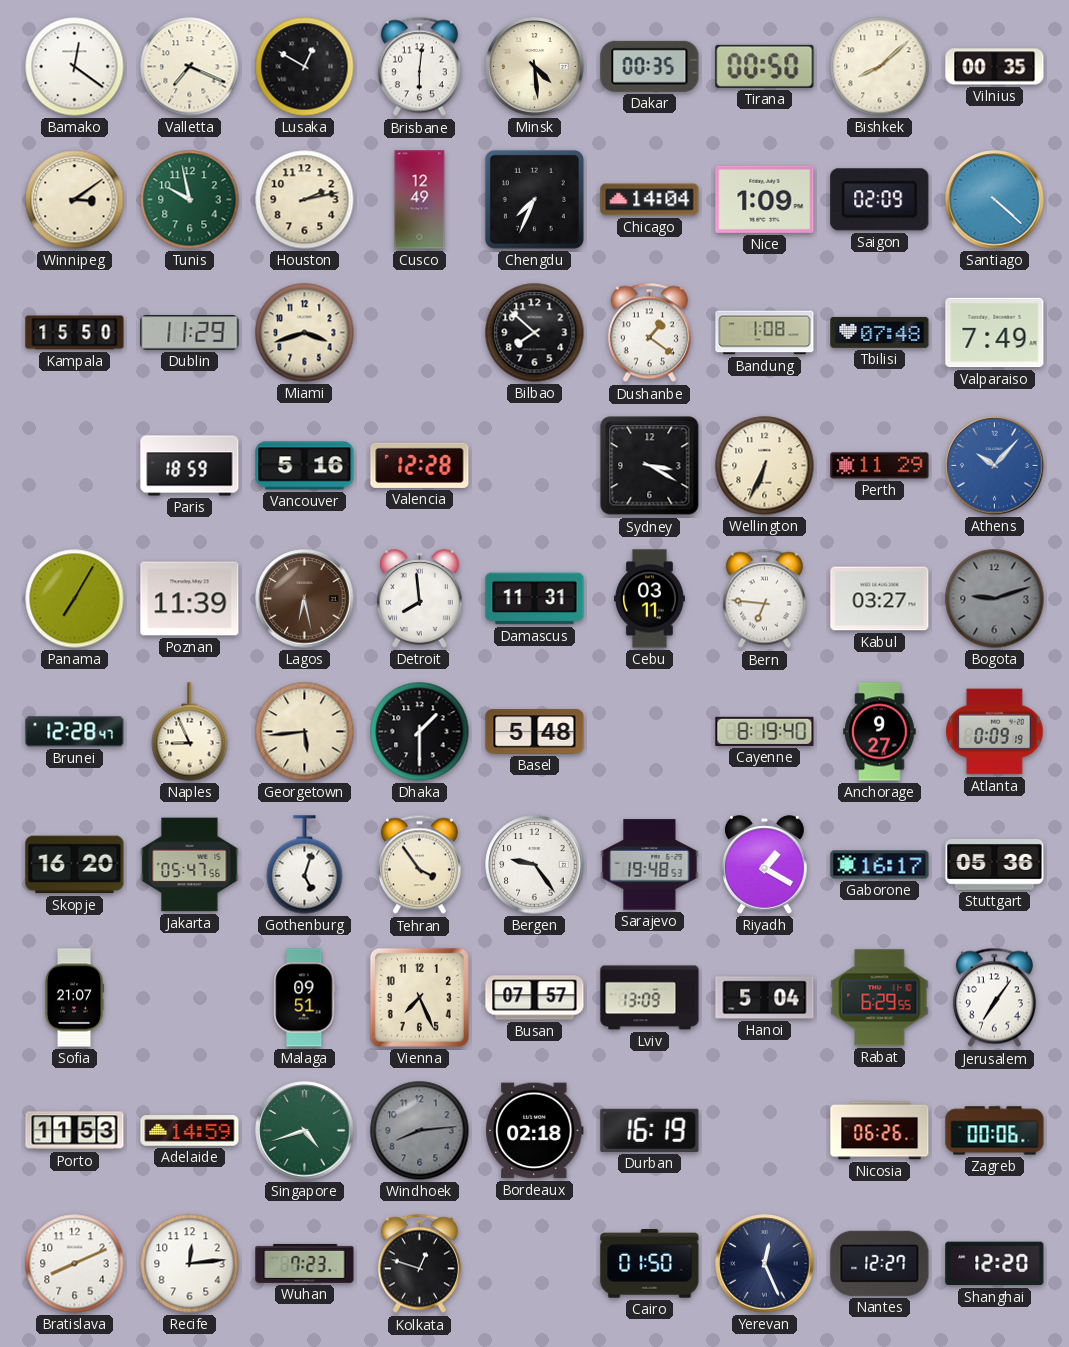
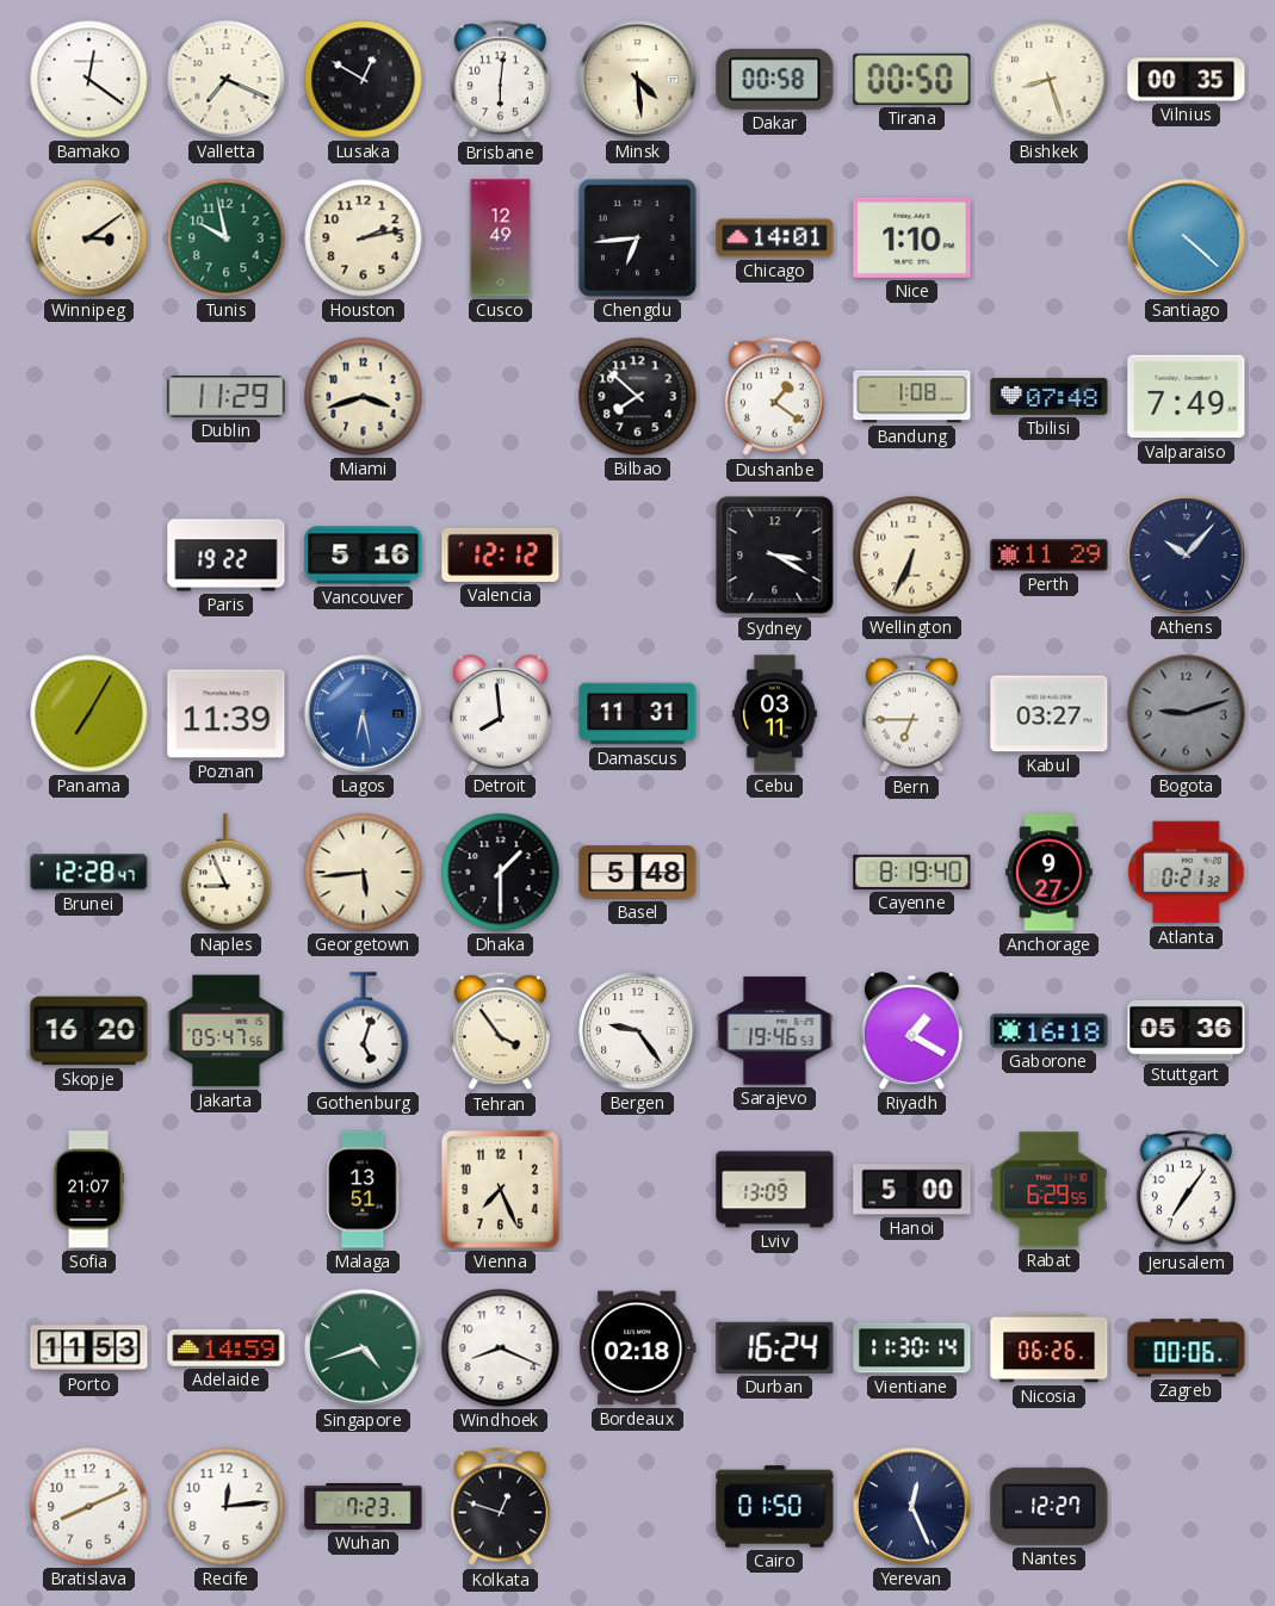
Dakar: 00:35 -> 00:58
Bishkek: 8:08 -> 8:27
Chengdu: 7:34 -> 6:44
Chicago: 14:04 -> 14:01
Nice: 1:09 -> 1:10
Saigon: 02:09 -> none
Kampala: 15:50 -> none
Paris: 18:59 -> 19:22
Valencia: 12:28 -> 12:12
Athens dial: blue -> navy
Lagos dial: brown -> blue
Bern: 6:46 -> 6:45
Atlanta: 0:09 -> 0:21
Sarajevo: 19:48 -> 19:46
Gaborone: 16:17 -> 16:18
Malaga: 09:51 -> 13:51
Busan: 07:57 -> none
Hanoi: 5:04 -> 5:00
Windhoek: 8:14 -> 8:19
Windhoek dial: grey -> white
Durban: 16:19 -> 16:24
Vientiane: none -> 11:30
Shanghai: 12:20 -> none
